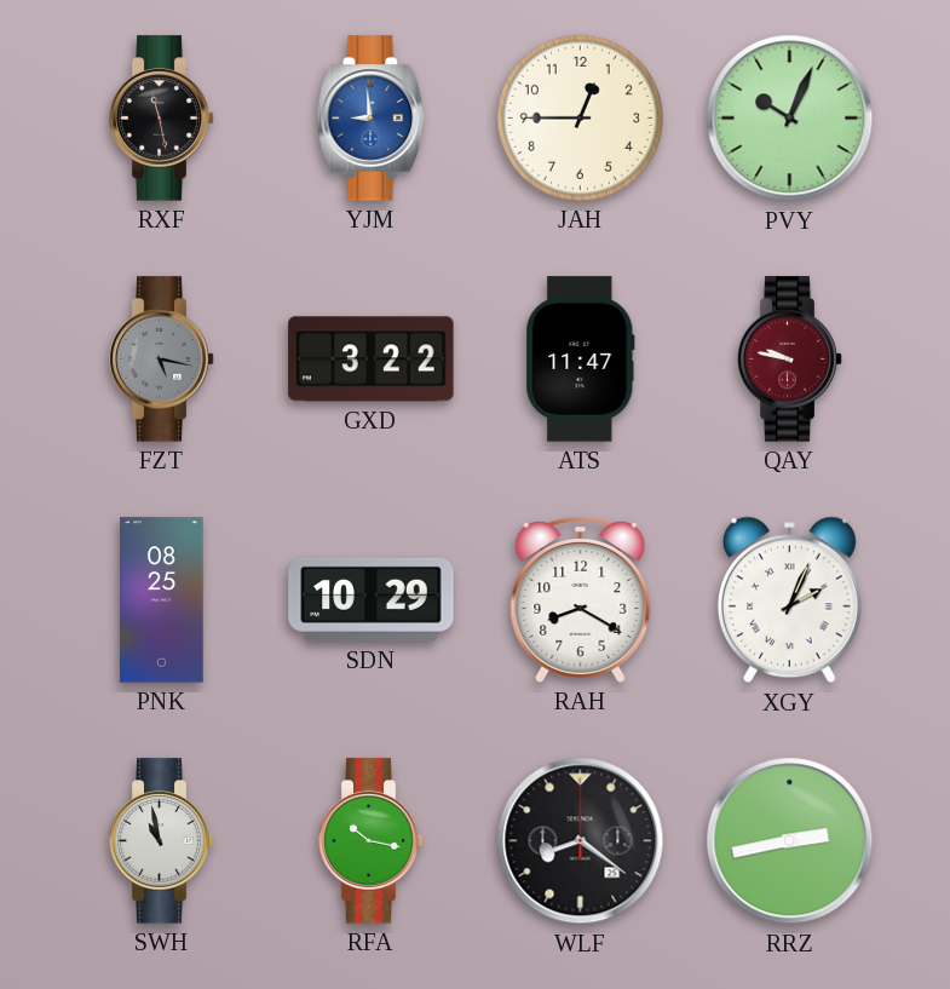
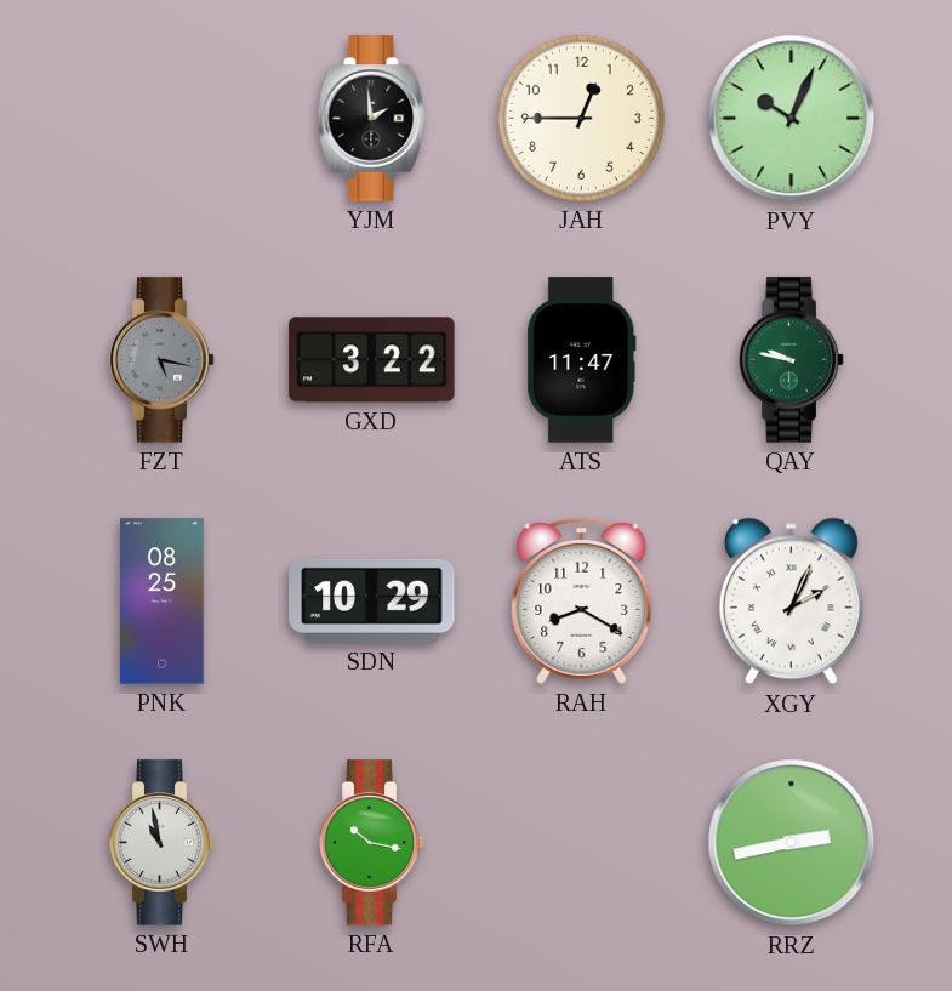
RXF: 11:28 -> none
YJM: 8:59 -> 1:59
YJM dial: blue -> black
QAY dial: burgundy -> green
WLF: 8:21 -> none
